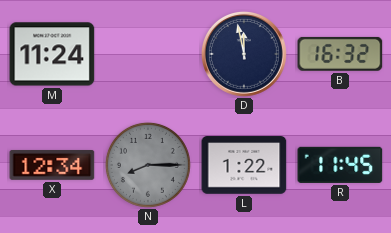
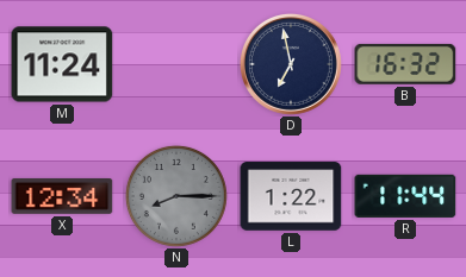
D: 11:58 -> 6:58
R: 11:45 -> 11:44
